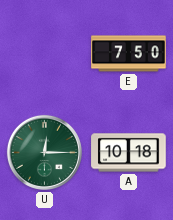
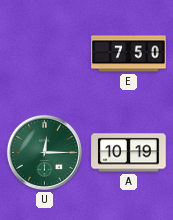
A: 10:18 -> 10:19
